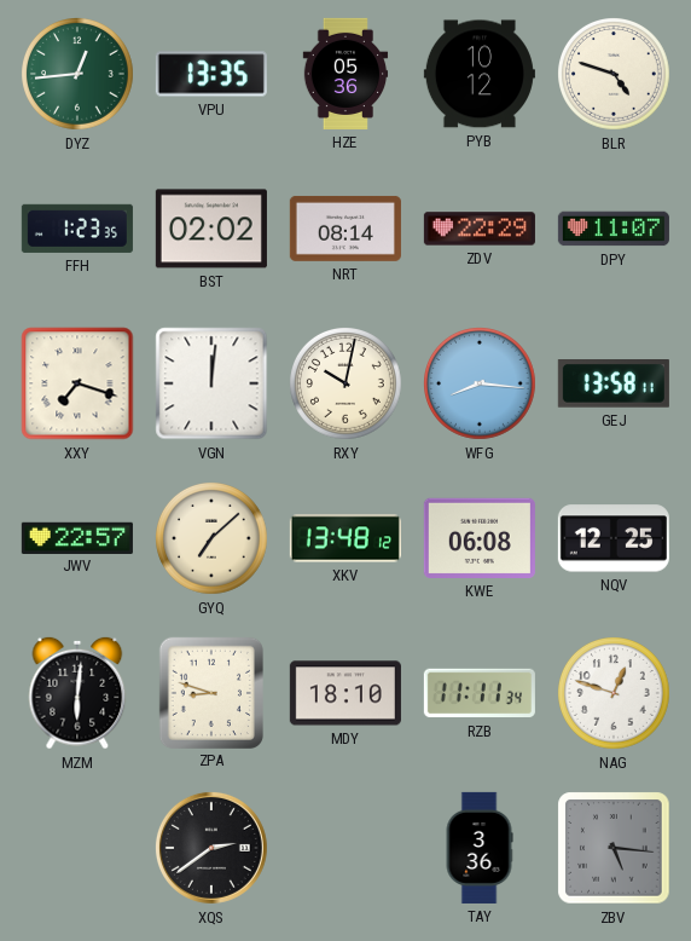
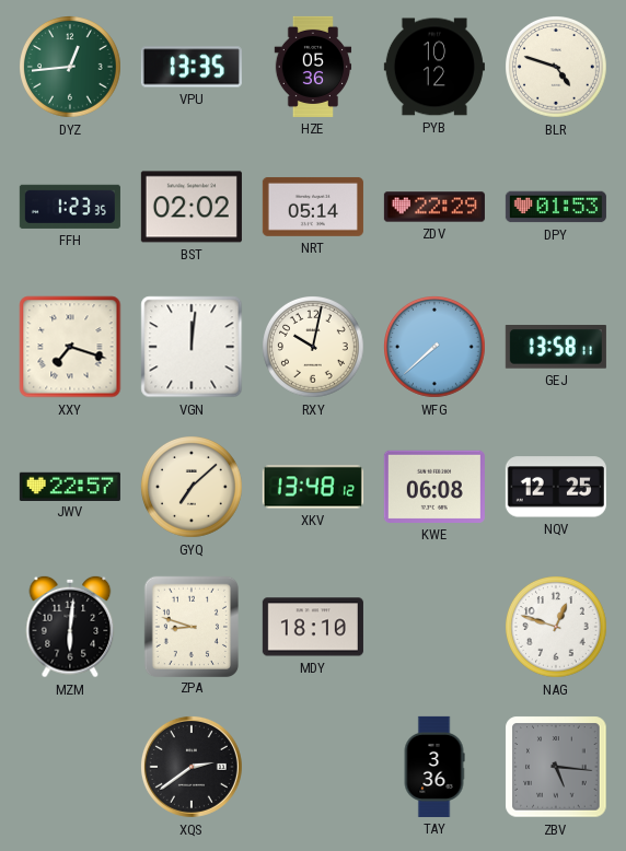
NRT: 08:14 -> 05:14
DPY: 11:07 -> 01:53
WFG: 8:16 -> 7:38
RZB: 11:11 -> none
